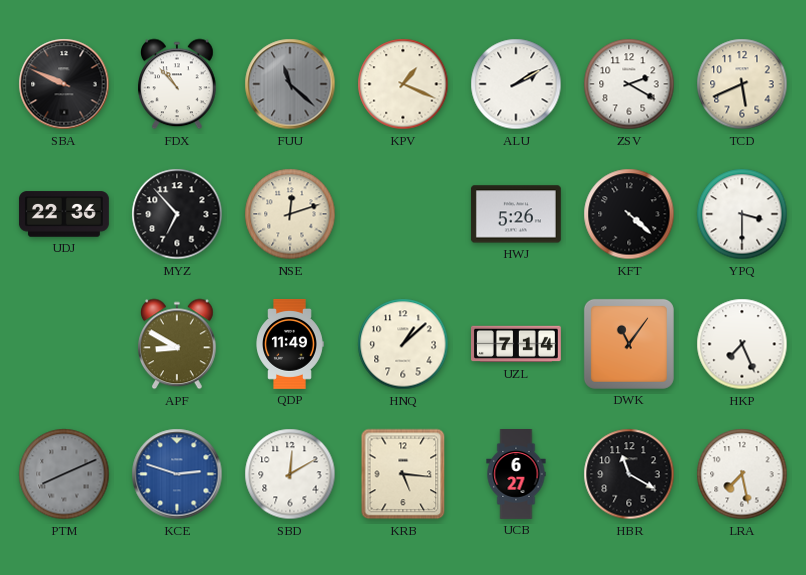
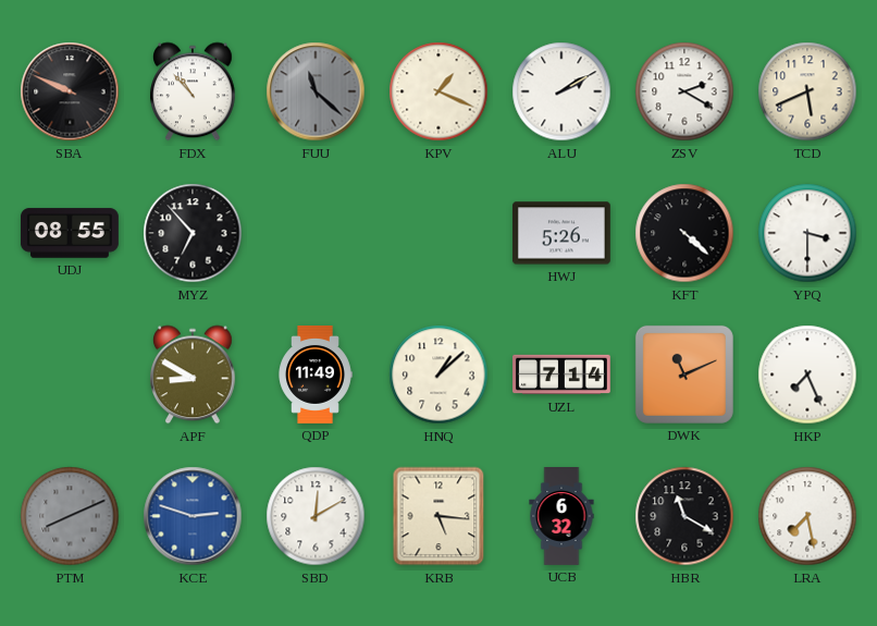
UDJ: 22:36 -> 08:55
NSE: 12:12 -> none
DWK: 11:06 -> 11:11
UCB: 6:27 -> 6:32
